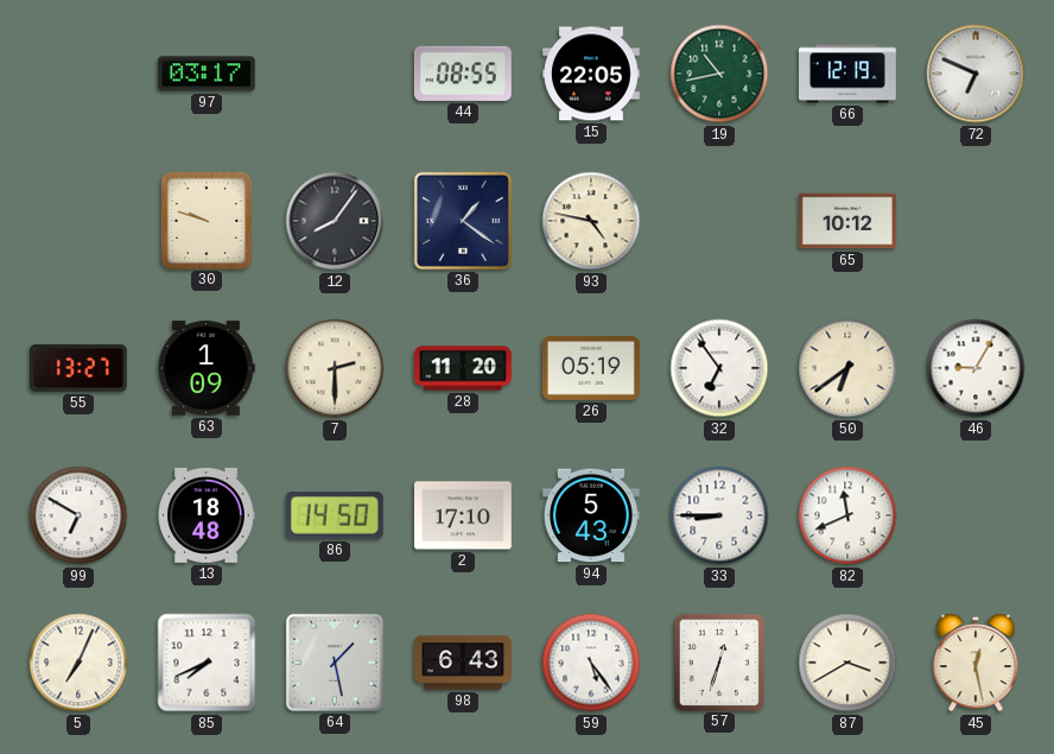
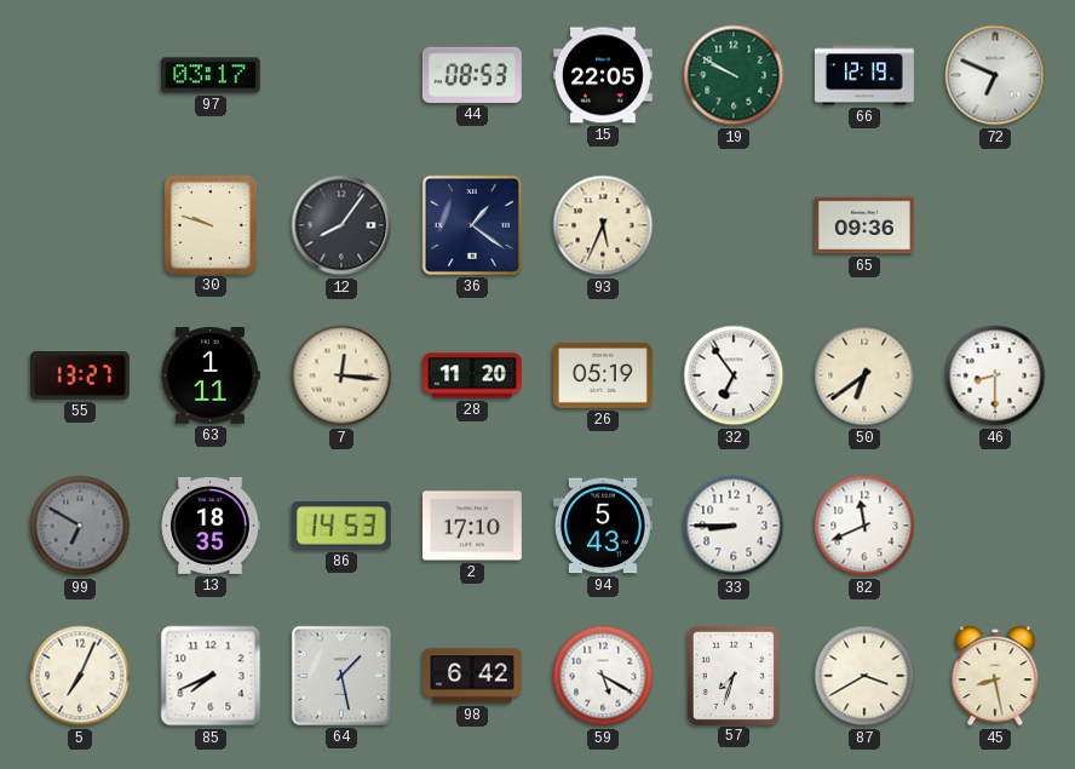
44: 08:55 -> 08:53
19: 10:43 -> 9:50
93: 4:47 -> 5:34
65: 10:12 -> 09:36
63: 1:09 -> 1:11
7: 2:30 -> 12:16
46: 9:05 -> 8:30
99 dial: white -> grey
13: 18:48 -> 18:35
86: 14:50 -> 14:53
98: 6:43 -> 6:42
59: 5:24 -> 5:20
57: 12:33 -> 7:33
45: 12:28 -> 8:28
